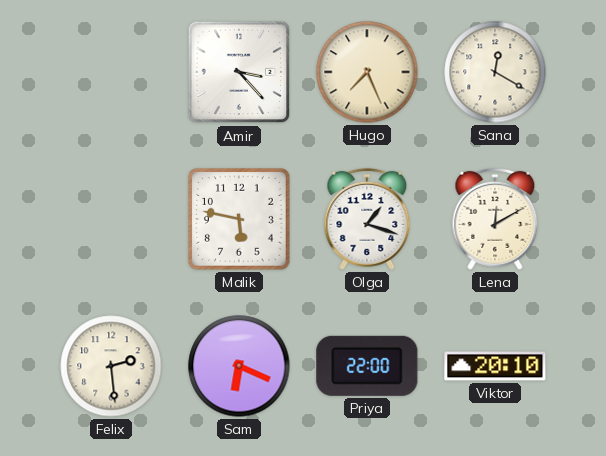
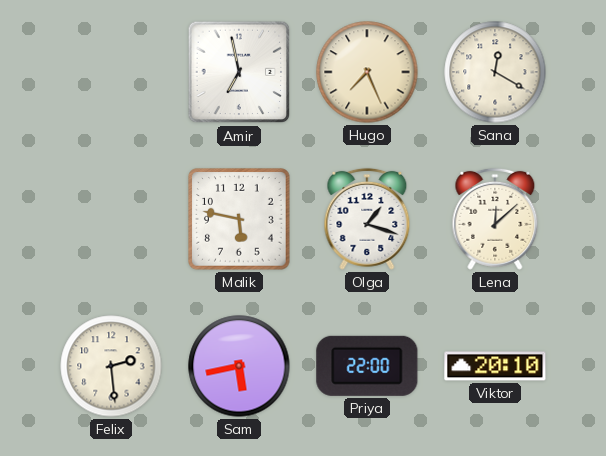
Amir: 3:23 -> 6:58
Lena: 12:10 -> 12:08
Sam: 6:19 -> 5:43
